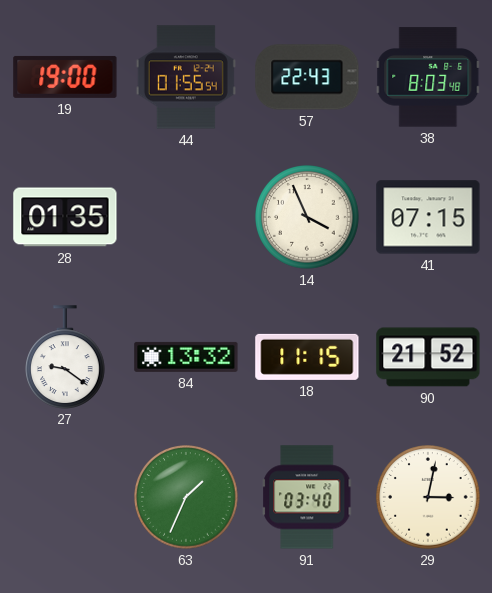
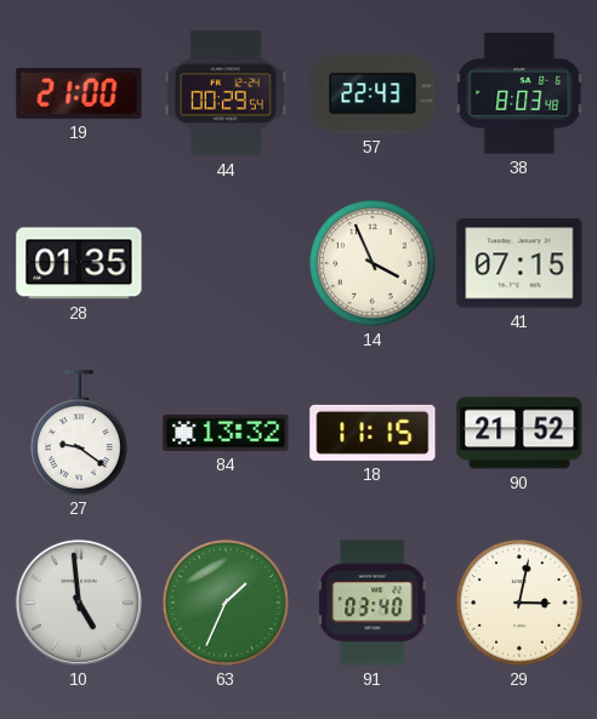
19: 19:00 -> 21:00
44: 01:55 -> 00:29
10: none -> 4:59
